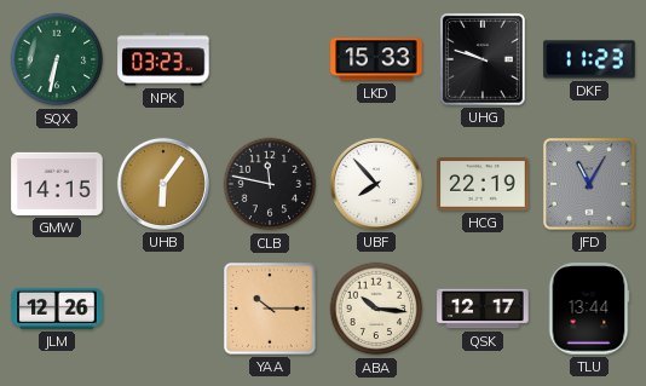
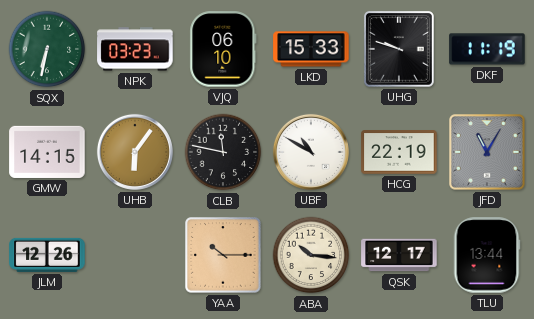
VJQ: none -> 06:10
DKF: 11:23 -> 11:19
UBF: 7:53 -> 10:50
